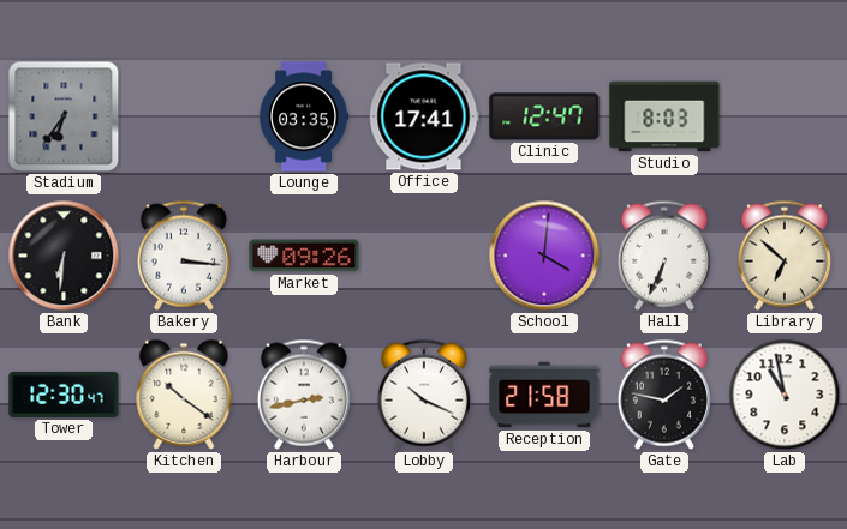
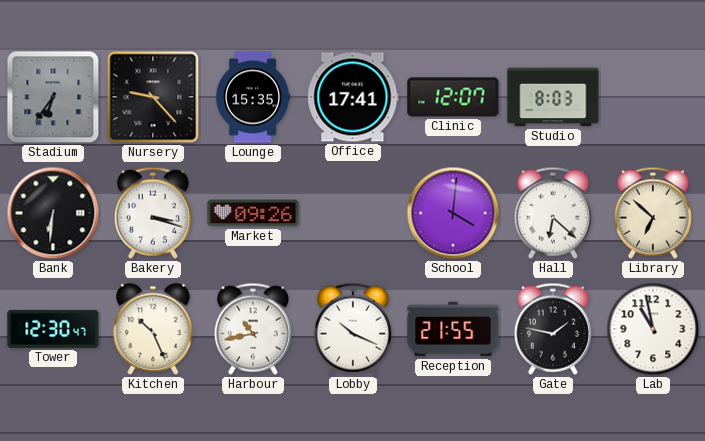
Nursery: none -> 9:23
Lounge: 03:35 -> 15:35
Clinic: 12:47 -> 12:07
Bakery: 3:16 -> 3:18
Hall: 6:34 -> 6:22
Kitchen: 10:21 -> 10:26
Harbour: 2:43 -> 10:43
Reception: 21:58 -> 21:55
